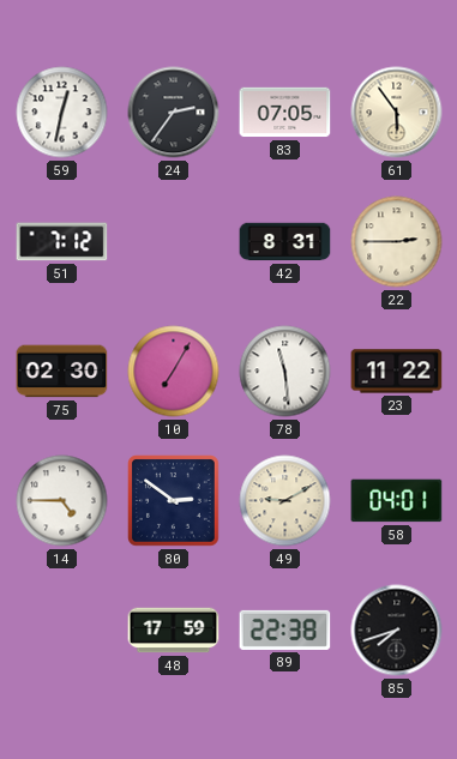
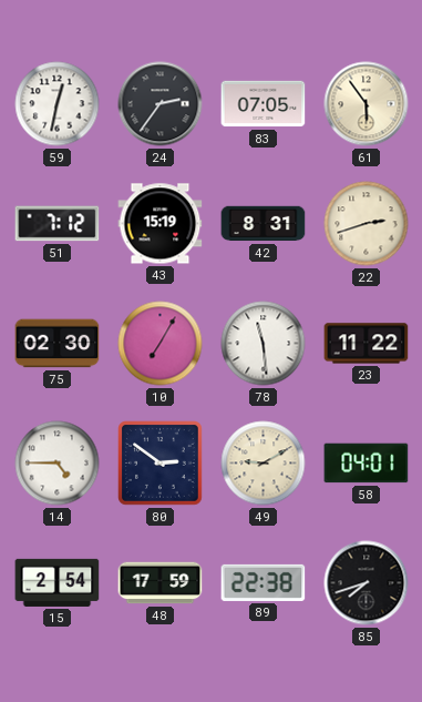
43: none -> 15:19
22: 2:45 -> 2:42
15: none -> 2:54
